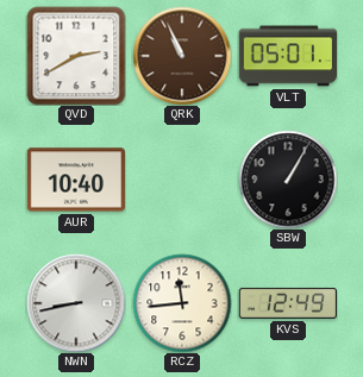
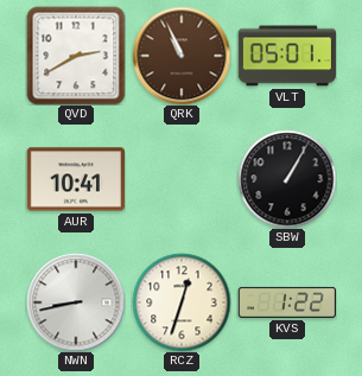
AUR: 10:40 -> 10:41
RCZ: 11:44 -> 12:33
KVS: 12:49 -> 1:22
